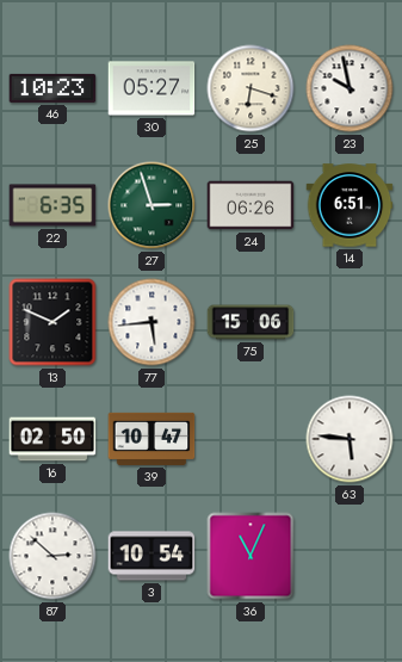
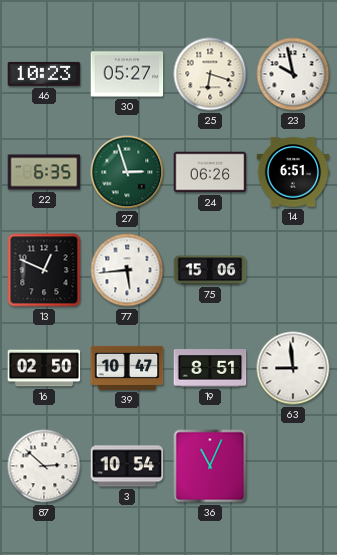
13: 1:49 -> 12:49
19: none -> 8:51
63: 5:46 -> 8:59
